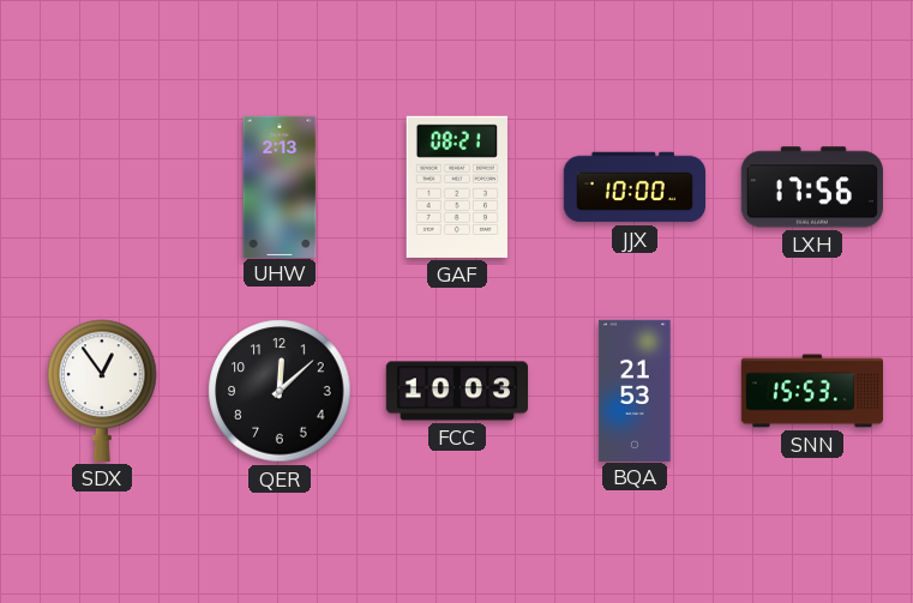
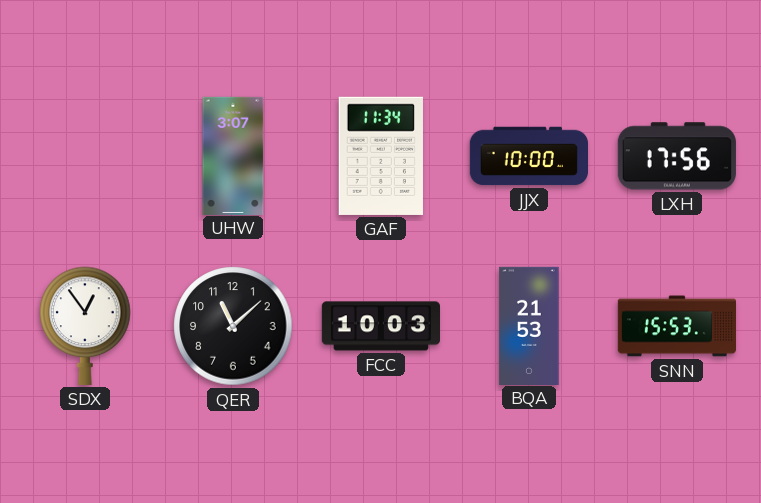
UHW: 2:13 -> 3:07
GAF: 08:21 -> 11:34
QER: 12:08 -> 11:08
